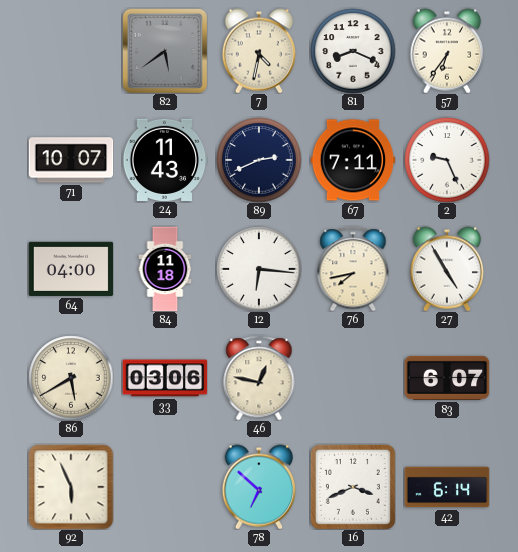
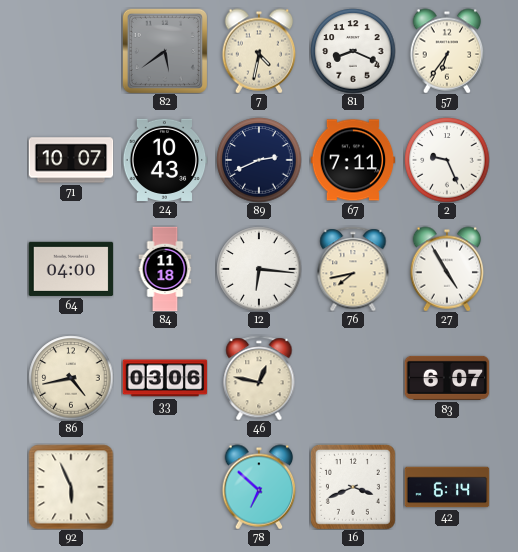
24: 11:43 -> 10:43
86: 5:40 -> 4:43
